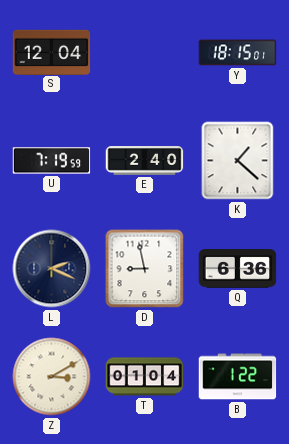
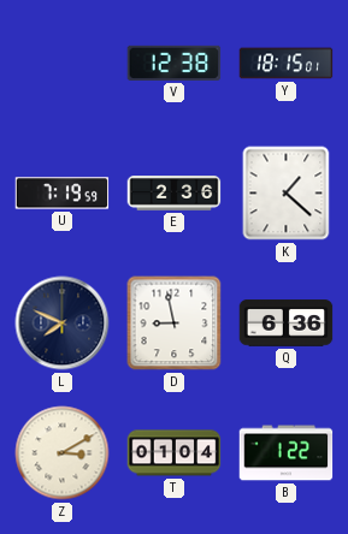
S: 12:04 -> none
V: none -> 12:38
E: 2:40 -> 2:36
L: 2:19 -> 7:49
